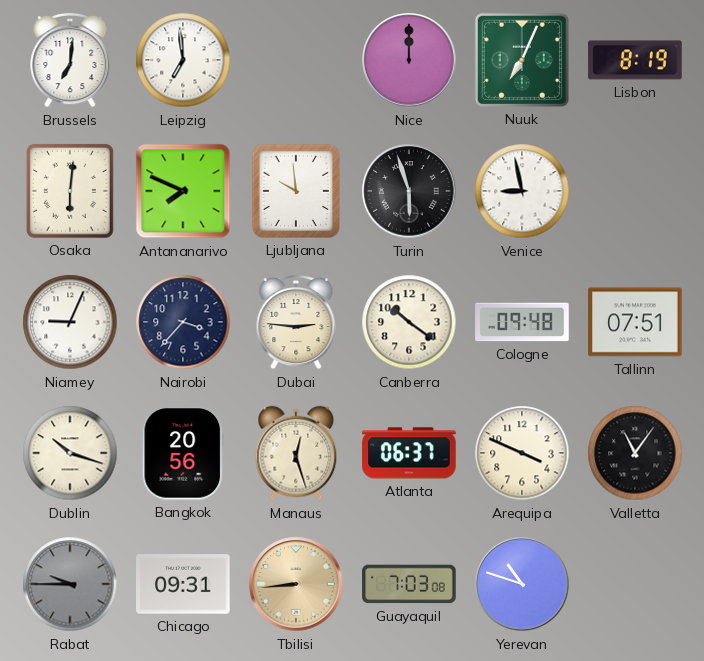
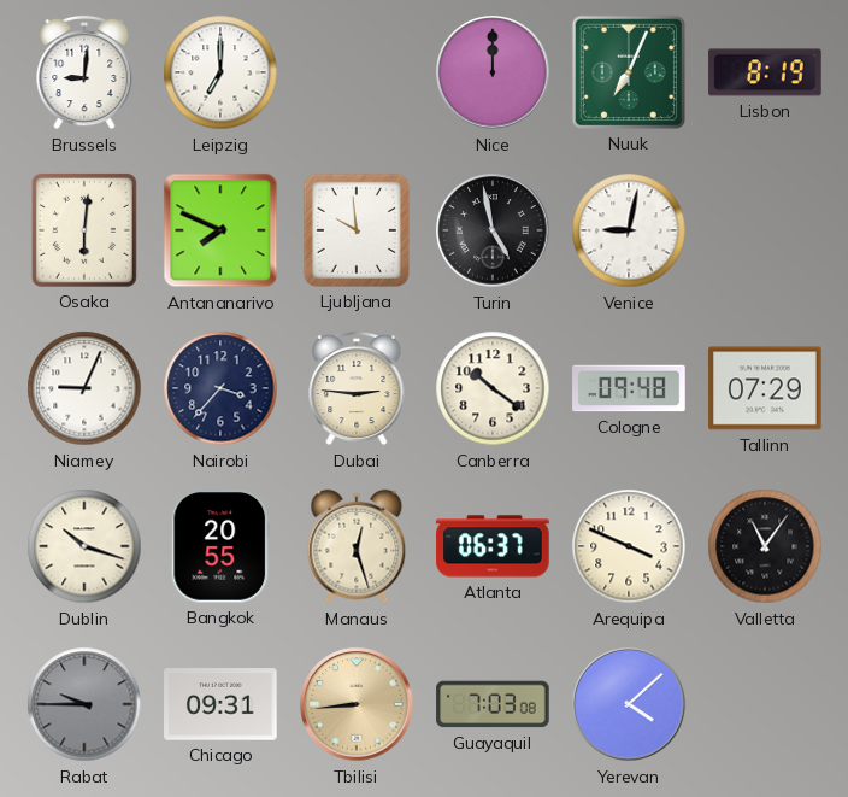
Brussels: 7:01 -> 9:01
Leipzig: 6:59 -> 7:00
Turin: 5:57 -> 4:58
Venice: 8:58 -> 9:02
Tallinn: 07:51 -> 07:29
Bangkok: 20:56 -> 20:55
Yerevan: 10:48 -> 4:08
